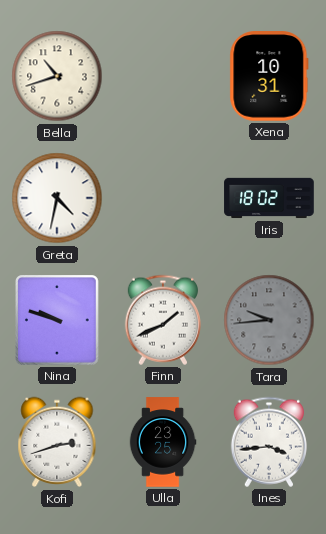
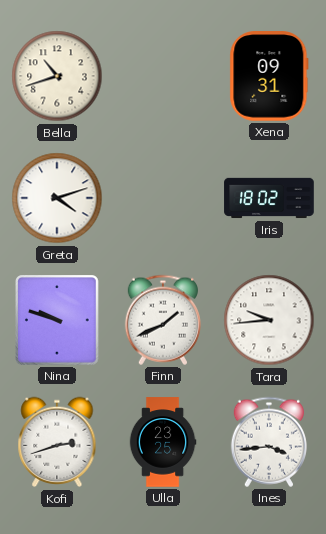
Xena: 10:31 -> 09:31
Greta: 4:32 -> 4:12
Tara dial: grey -> white
